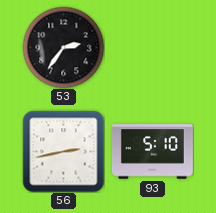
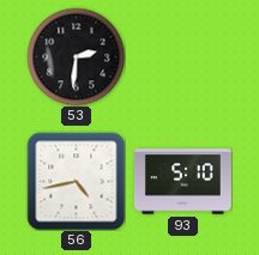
53: 2:36 -> 2:31
56: 2:43 -> 4:43
